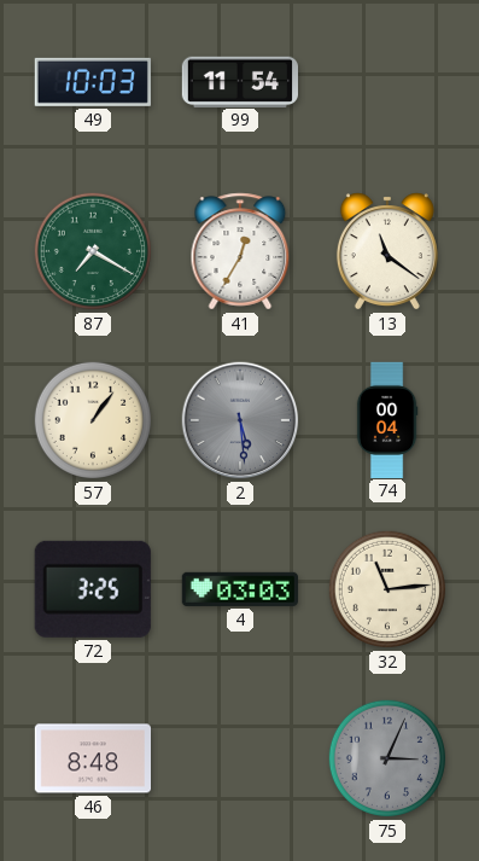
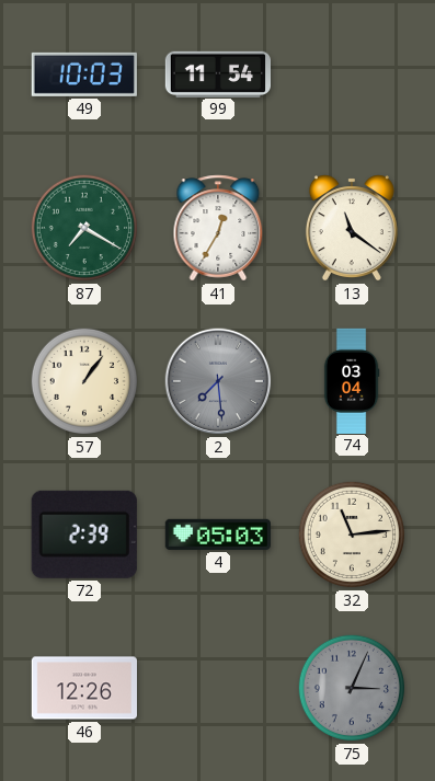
2: 5:29 -> 7:29
74: 00:04 -> 03:04
72: 3:25 -> 2:39
4: 03:03 -> 05:03
46: 8:48 -> 12:26
